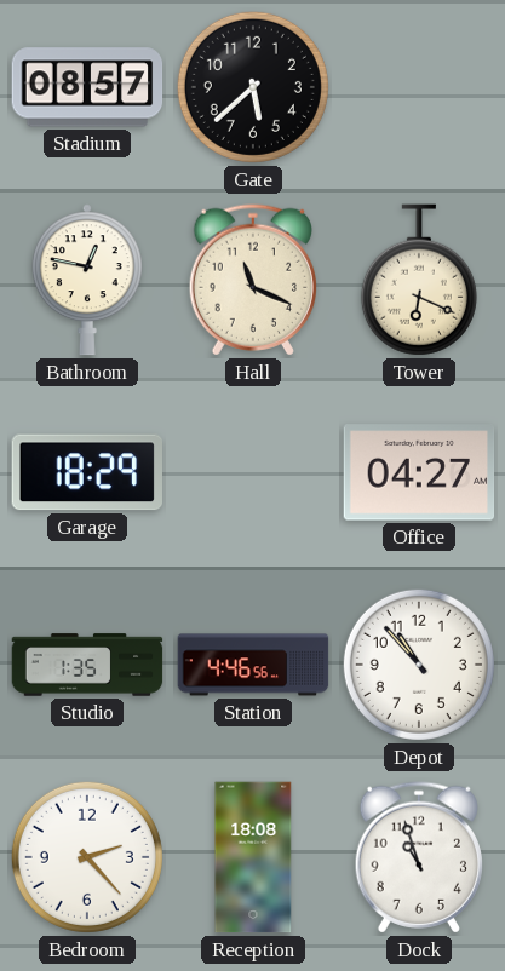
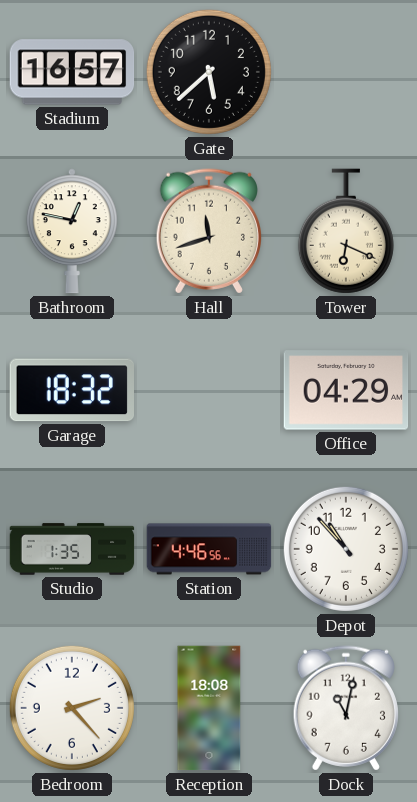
Stadium: 08:57 -> 16:57
Hall: 11:19 -> 11:42
Garage: 18:29 -> 18:32
Office: 04:27 -> 04:29
Dock: 10:57 -> 11:02
